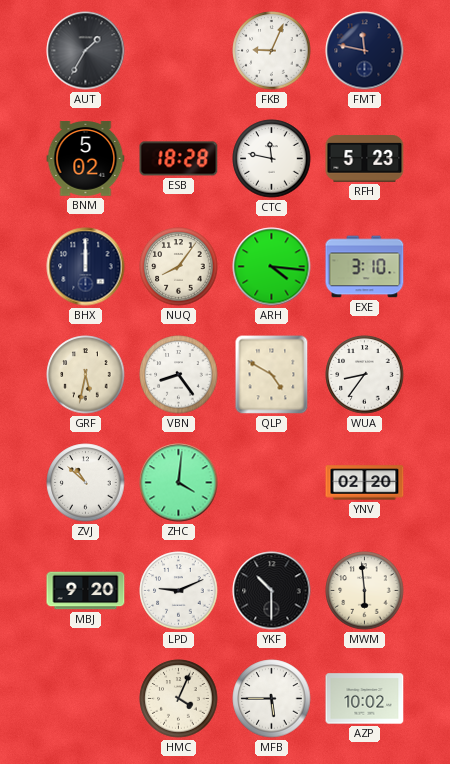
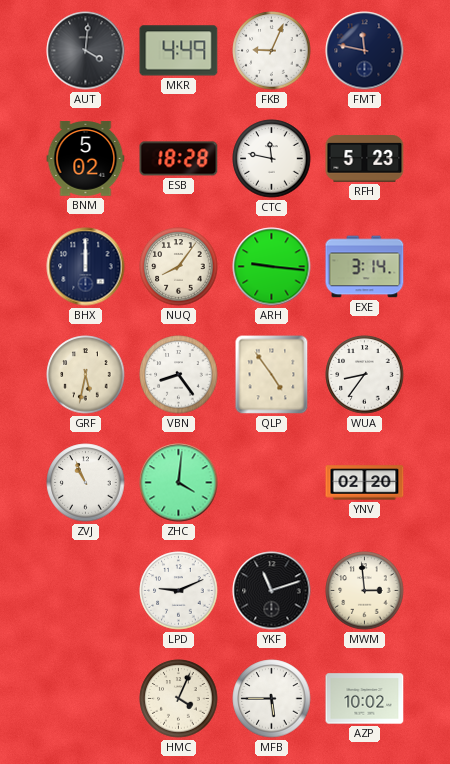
AUT: 1:35 -> 4:01
MKR: none -> 4:49
ARH: 4:16 -> 9:16
EXE: 3:10 -> 3:14
QLP: 4:50 -> 4:54
ZVJ: 10:52 -> 10:56
MBJ: 9:20 -> none
YKF: 10:30 -> 11:12
MWM: 5:59 -> 2:59
